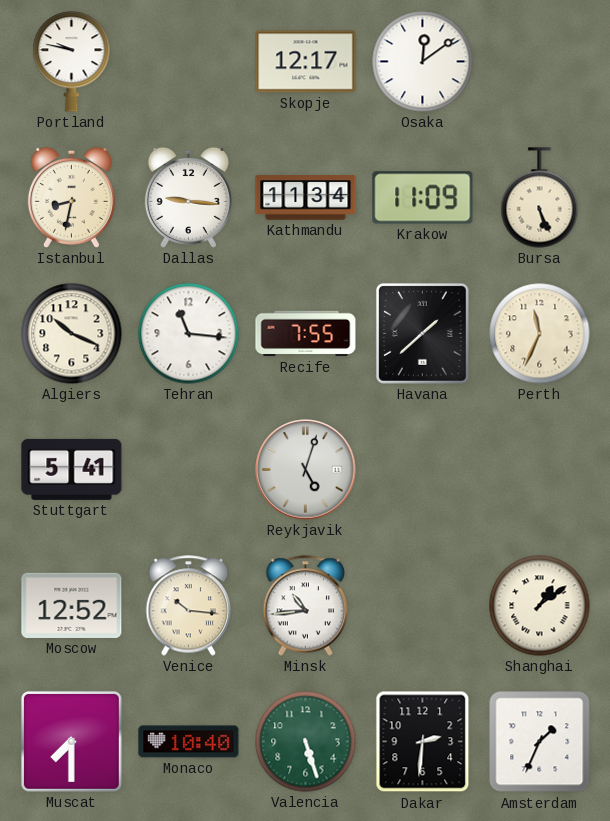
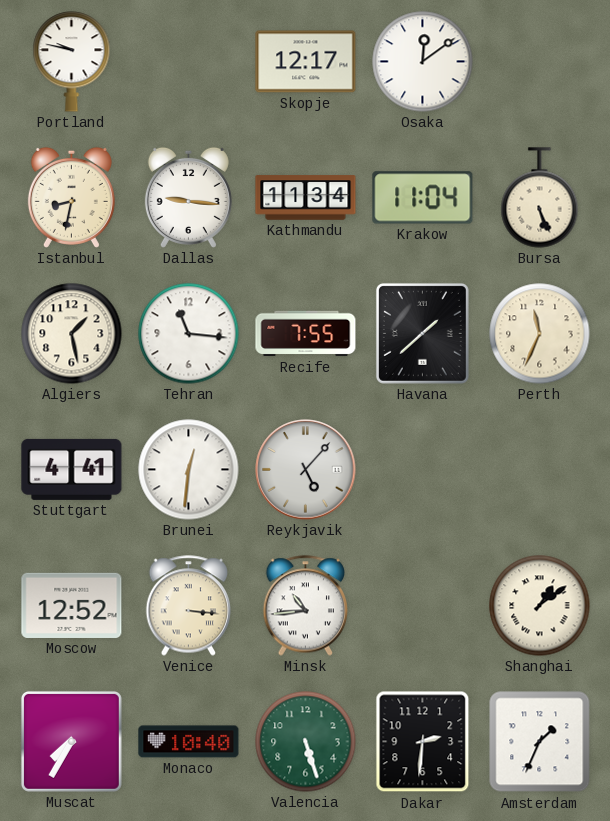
Krakow: 11:09 -> 11:04
Algiers: 10:19 -> 1:28
Stuttgart: 5:41 -> 4:41
Brunei: none -> 12:31
Reykjavik: 5:03 -> 5:07
Venice: 10:16 -> 3:16
Muscat: 7:30 -> 7:35
